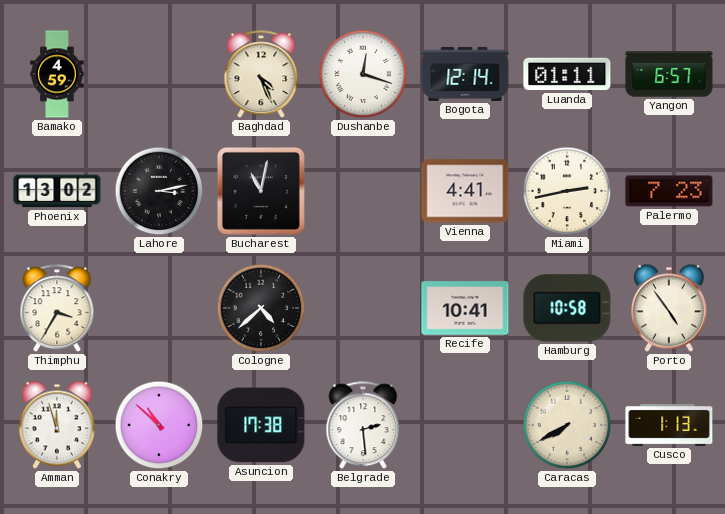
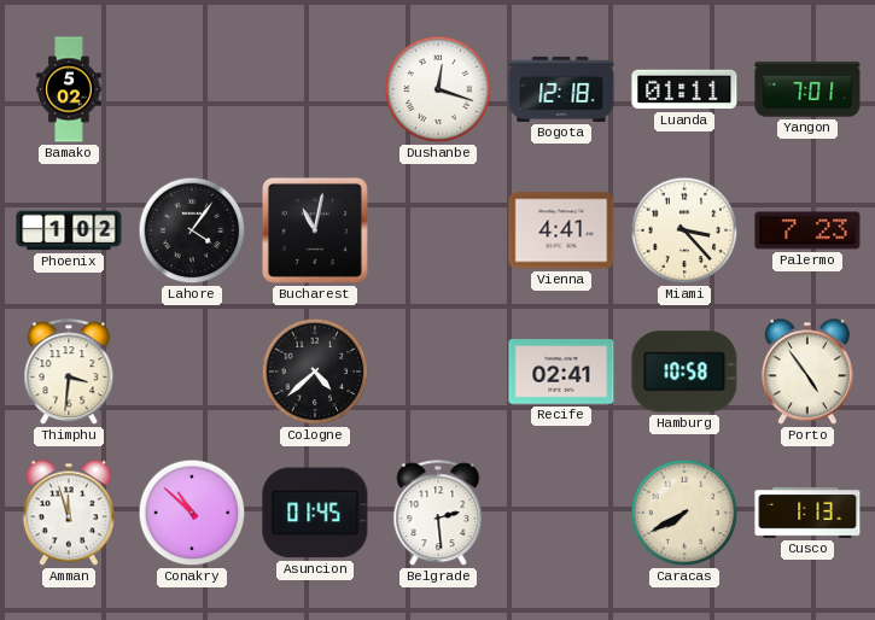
Bamako: 4:59 -> 5:02
Baghdad: 4:26 -> none
Bogota: 12:14 -> 12:18
Yangon: 6:57 -> 7:01
Phoenix: 13:02 -> 1:02
Lahore: 3:13 -> 4:06
Miami: 2:43 -> 3:23
Thimphu: 3:35 -> 3:31
Recife: 10:41 -> 02:41
Asuncion: 17:38 -> 01:45
